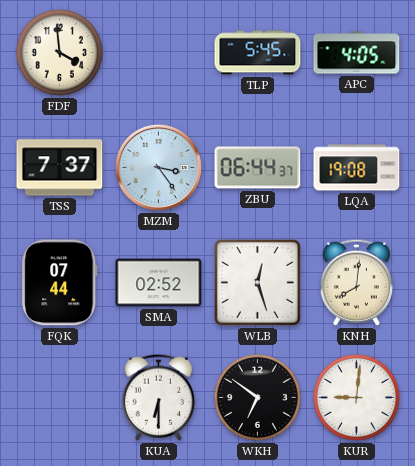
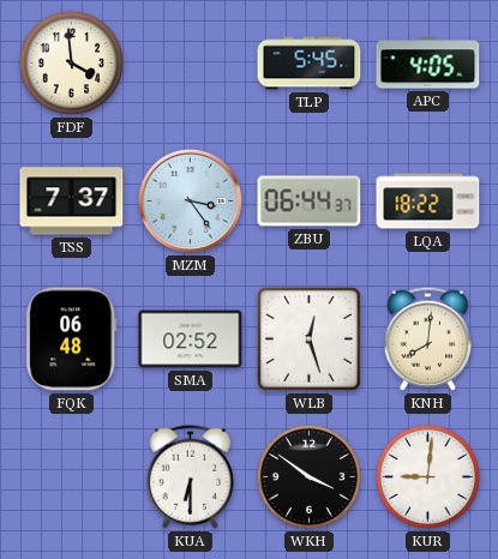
LQA: 19:08 -> 18:22
FQK: 07:44 -> 06:48
WKH: 6:51 -> 3:51
